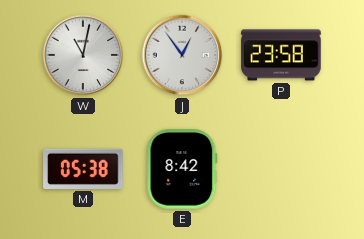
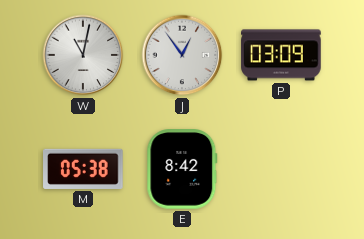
P: 23:58 -> 03:09
